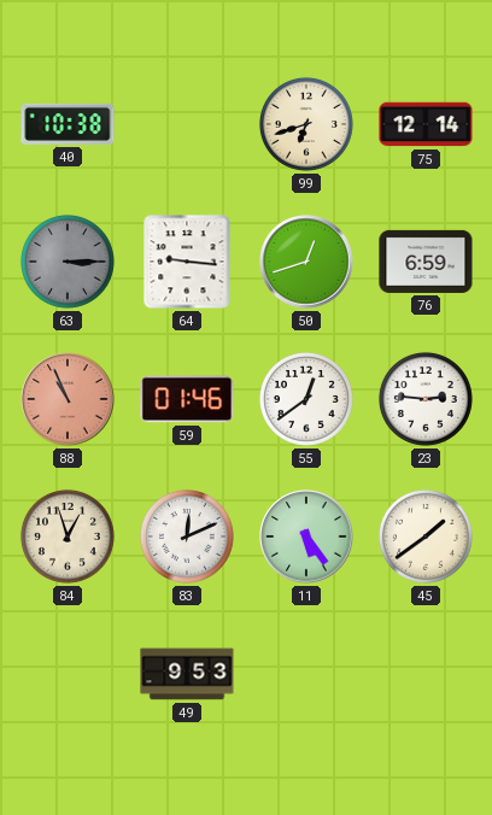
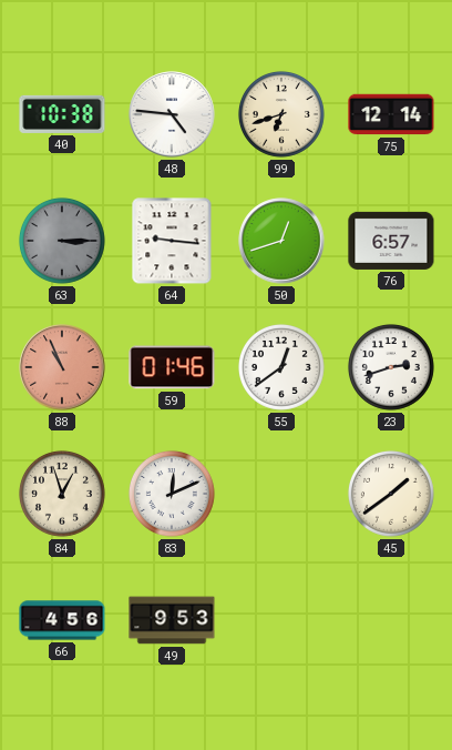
48: none -> 4:46
76: 6:59 -> 6:57
23: 2:46 -> 2:42
11: 5:24 -> none
66: none -> 4:56
